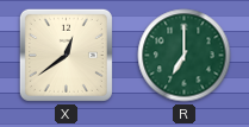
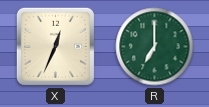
X: 12:39 -> 12:34
